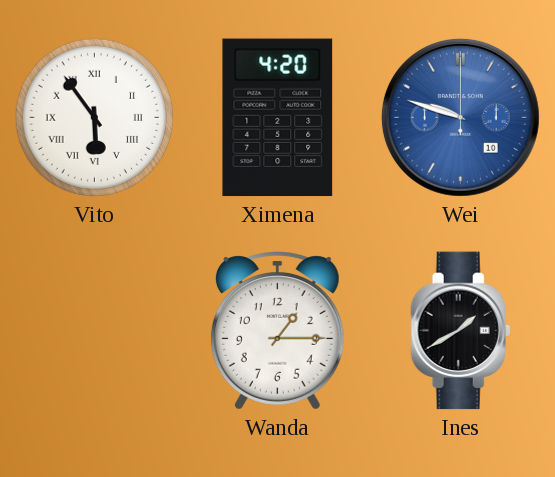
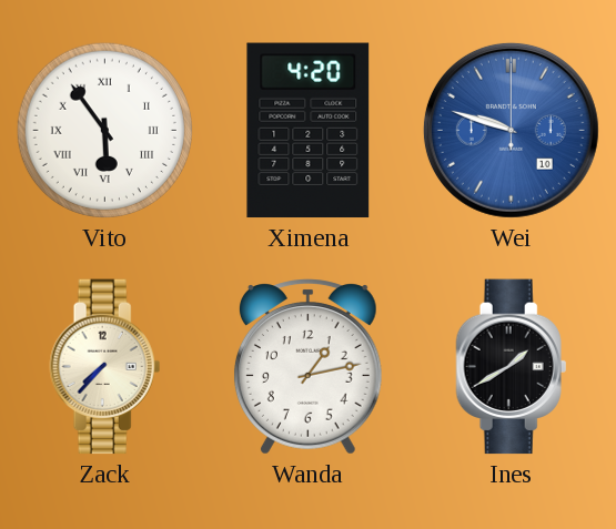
Zack: none -> 7:37
Wanda: 1:15 -> 1:13
